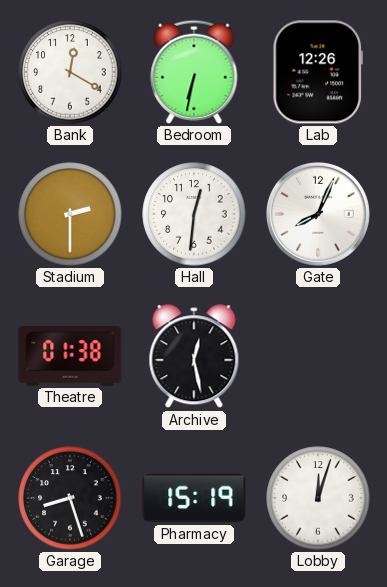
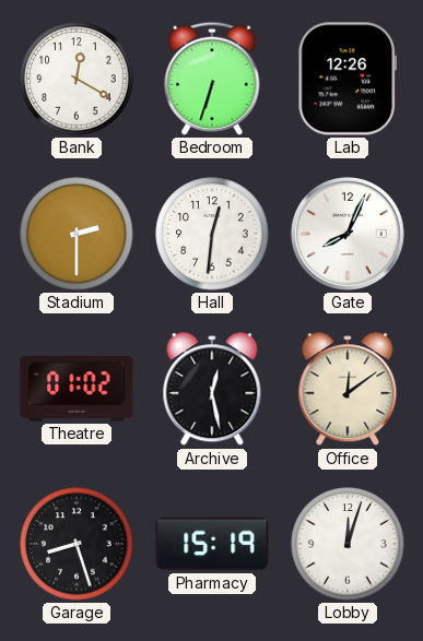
Bedroom: 6:32 -> 6:33
Theatre: 01:38 -> 01:02
Office: none -> 12:09
